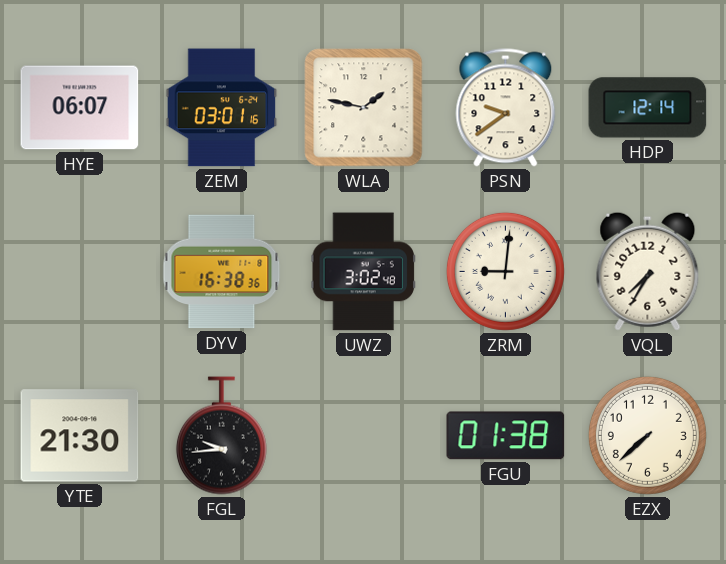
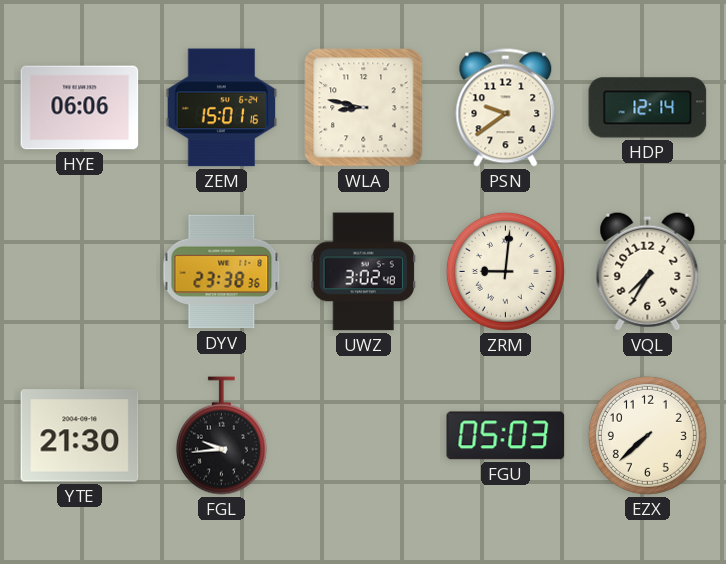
HYE: 06:07 -> 06:06
ZEM: 03:01 -> 15:01
WLA: 1:47 -> 8:47
DYV: 16:38 -> 23:38
FGU: 01:38 -> 05:03
